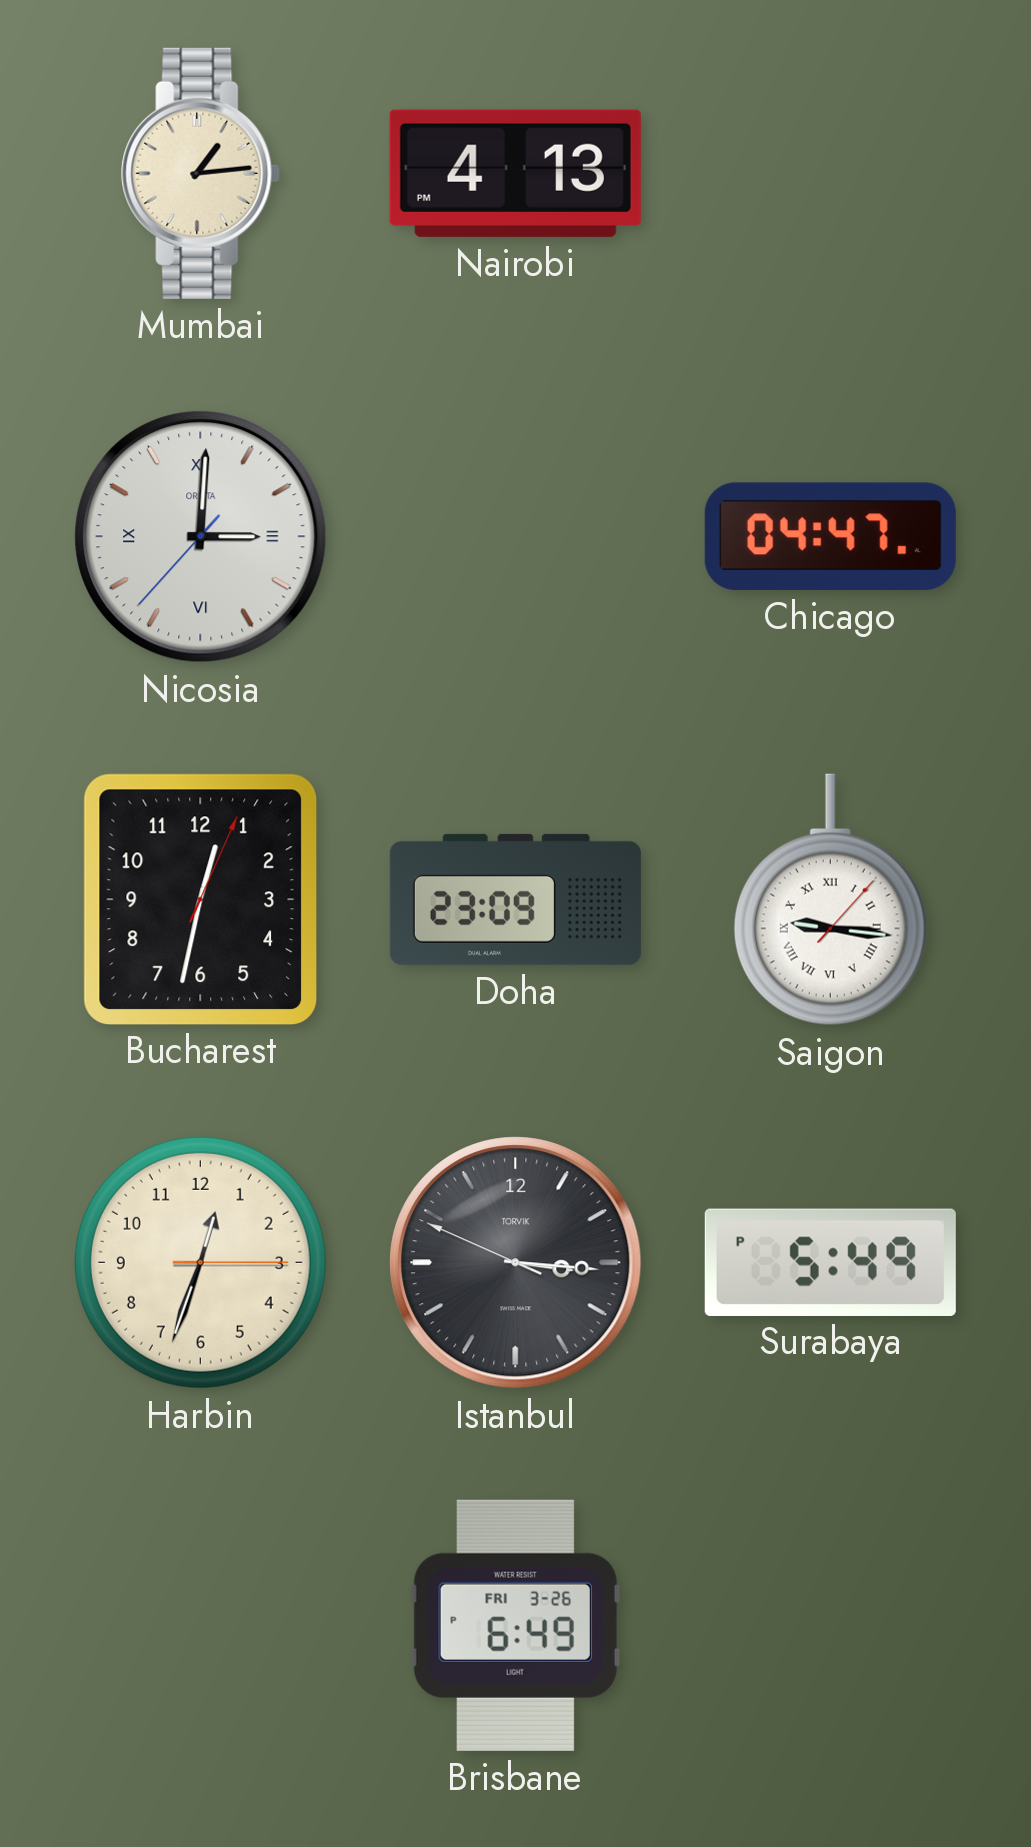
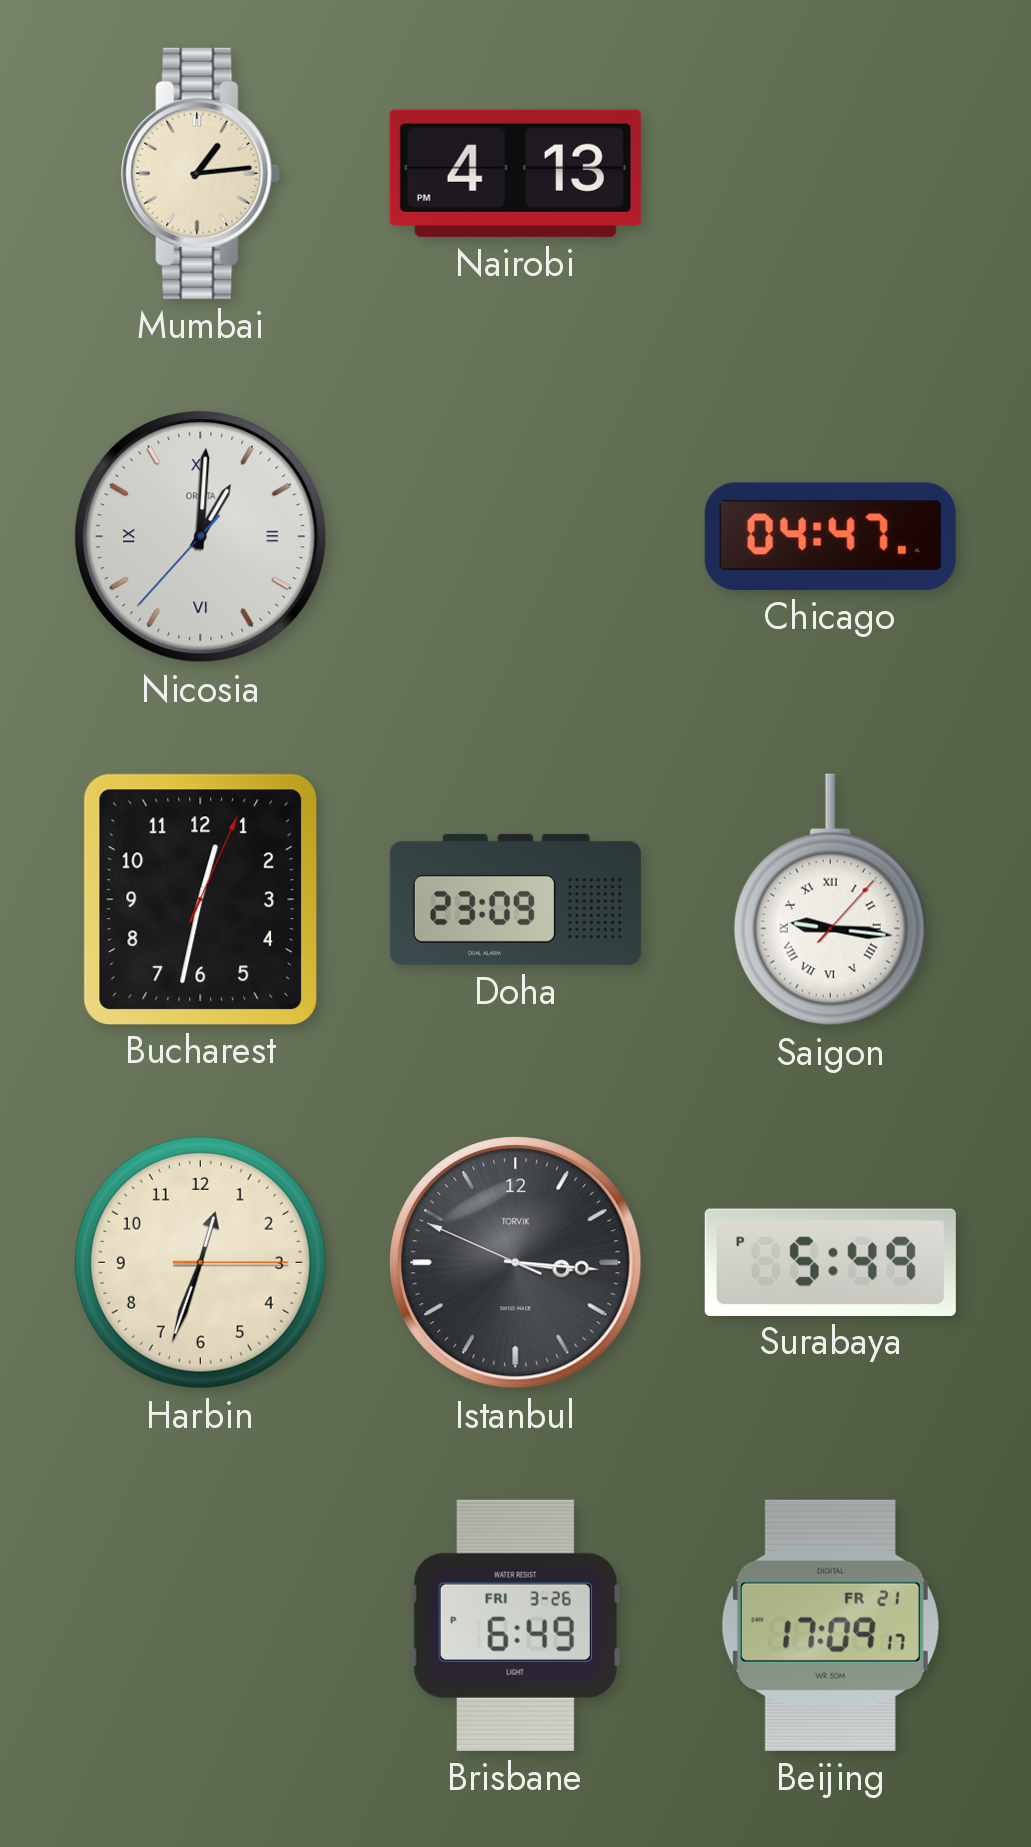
Nicosia: 3:00 -> 1:00
Beijing: none -> 17:09
